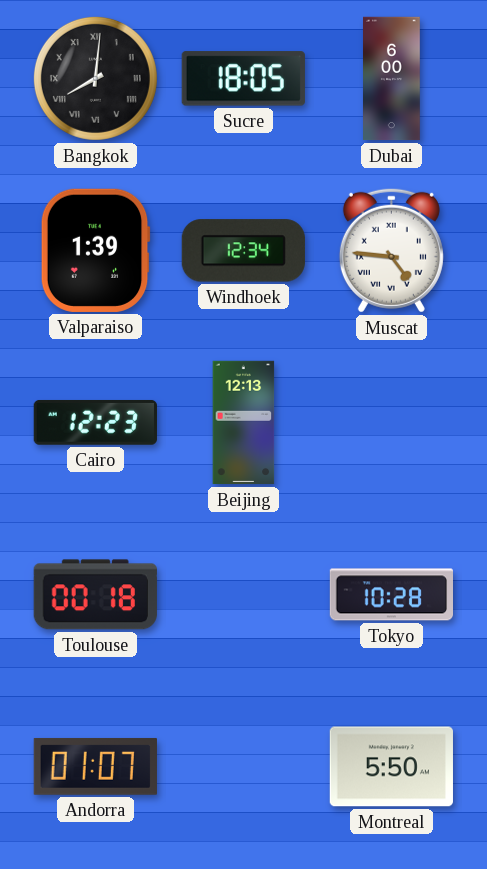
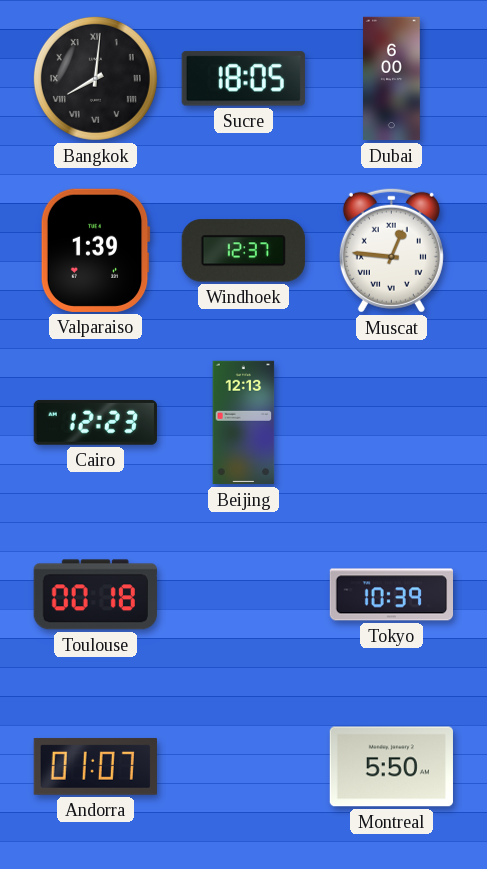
Windhoek: 12:34 -> 12:37
Muscat: 4:46 -> 12:46
Tokyo: 10:28 -> 10:39
